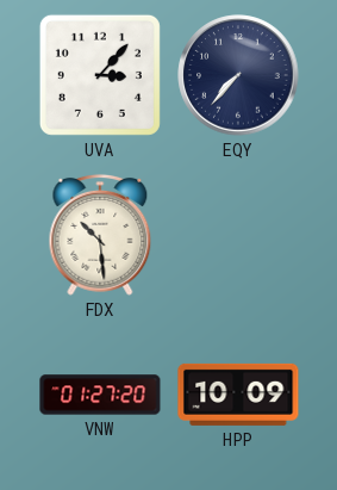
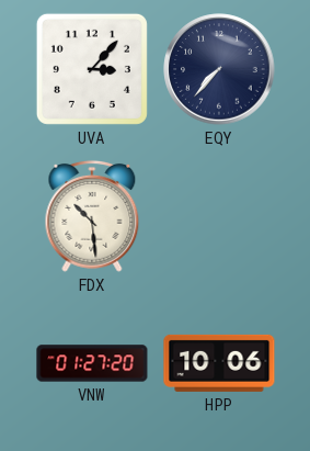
HPP: 10:09 -> 10:06
